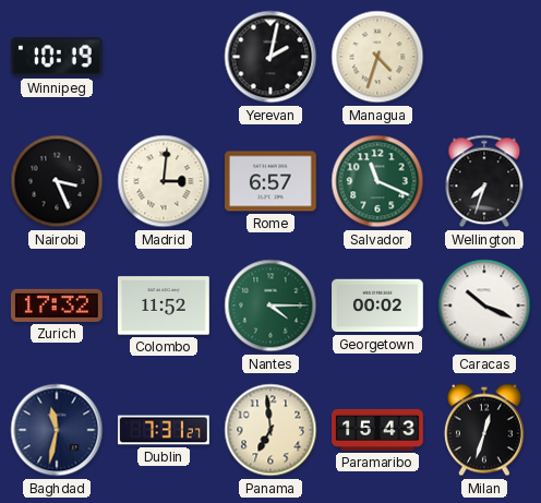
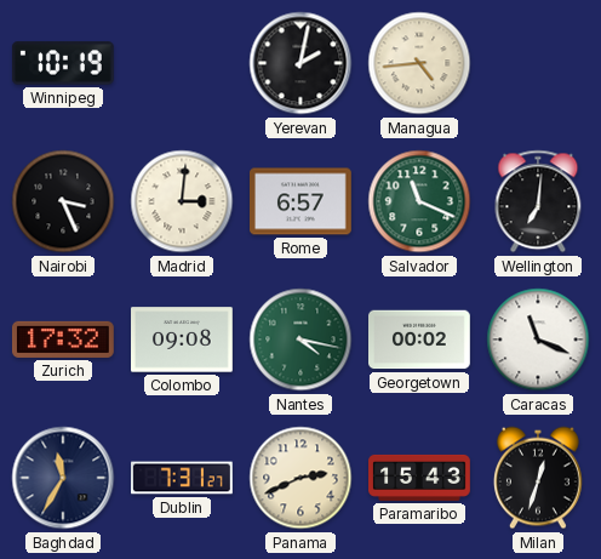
Managua: 4:33 -> 4:44
Wellington: 7:33 -> 7:01
Colombo: 11:52 -> 09:08
Nantes: 4:15 -> 4:17
Caracas: 10:19 -> 11:19
Baghdad: 11:32 -> 11:35
Panama: 6:59 -> 2:41
